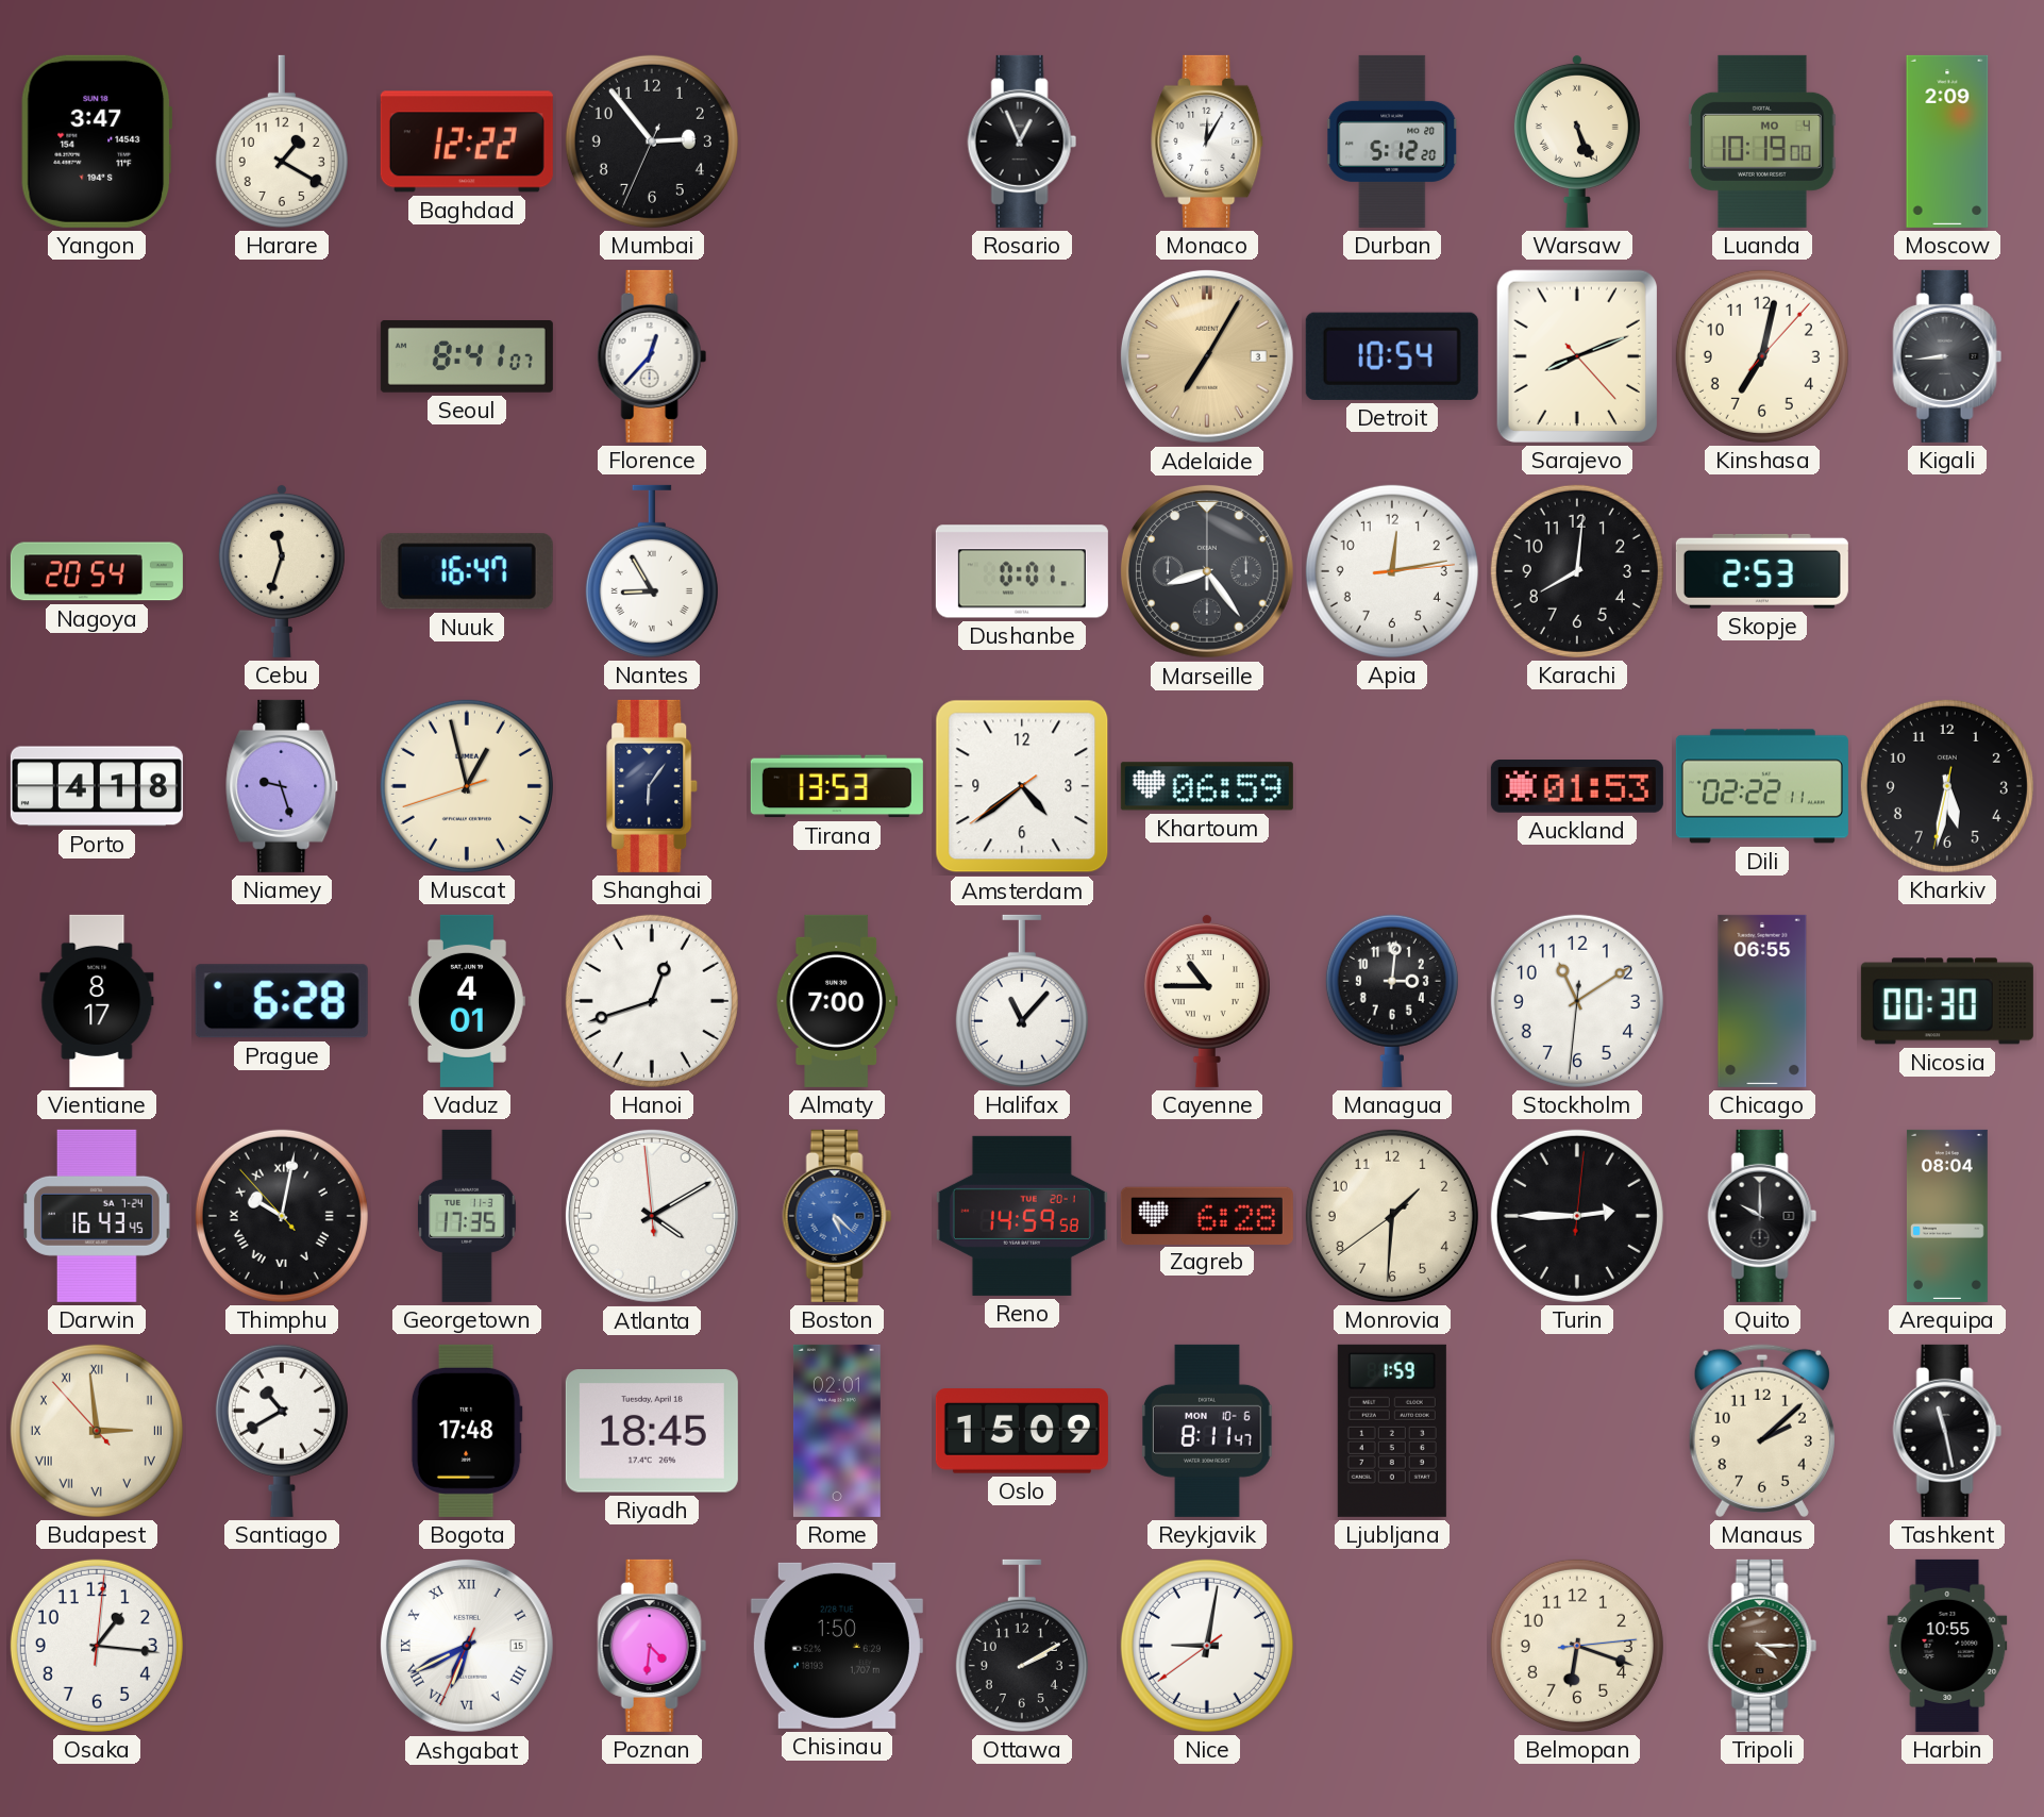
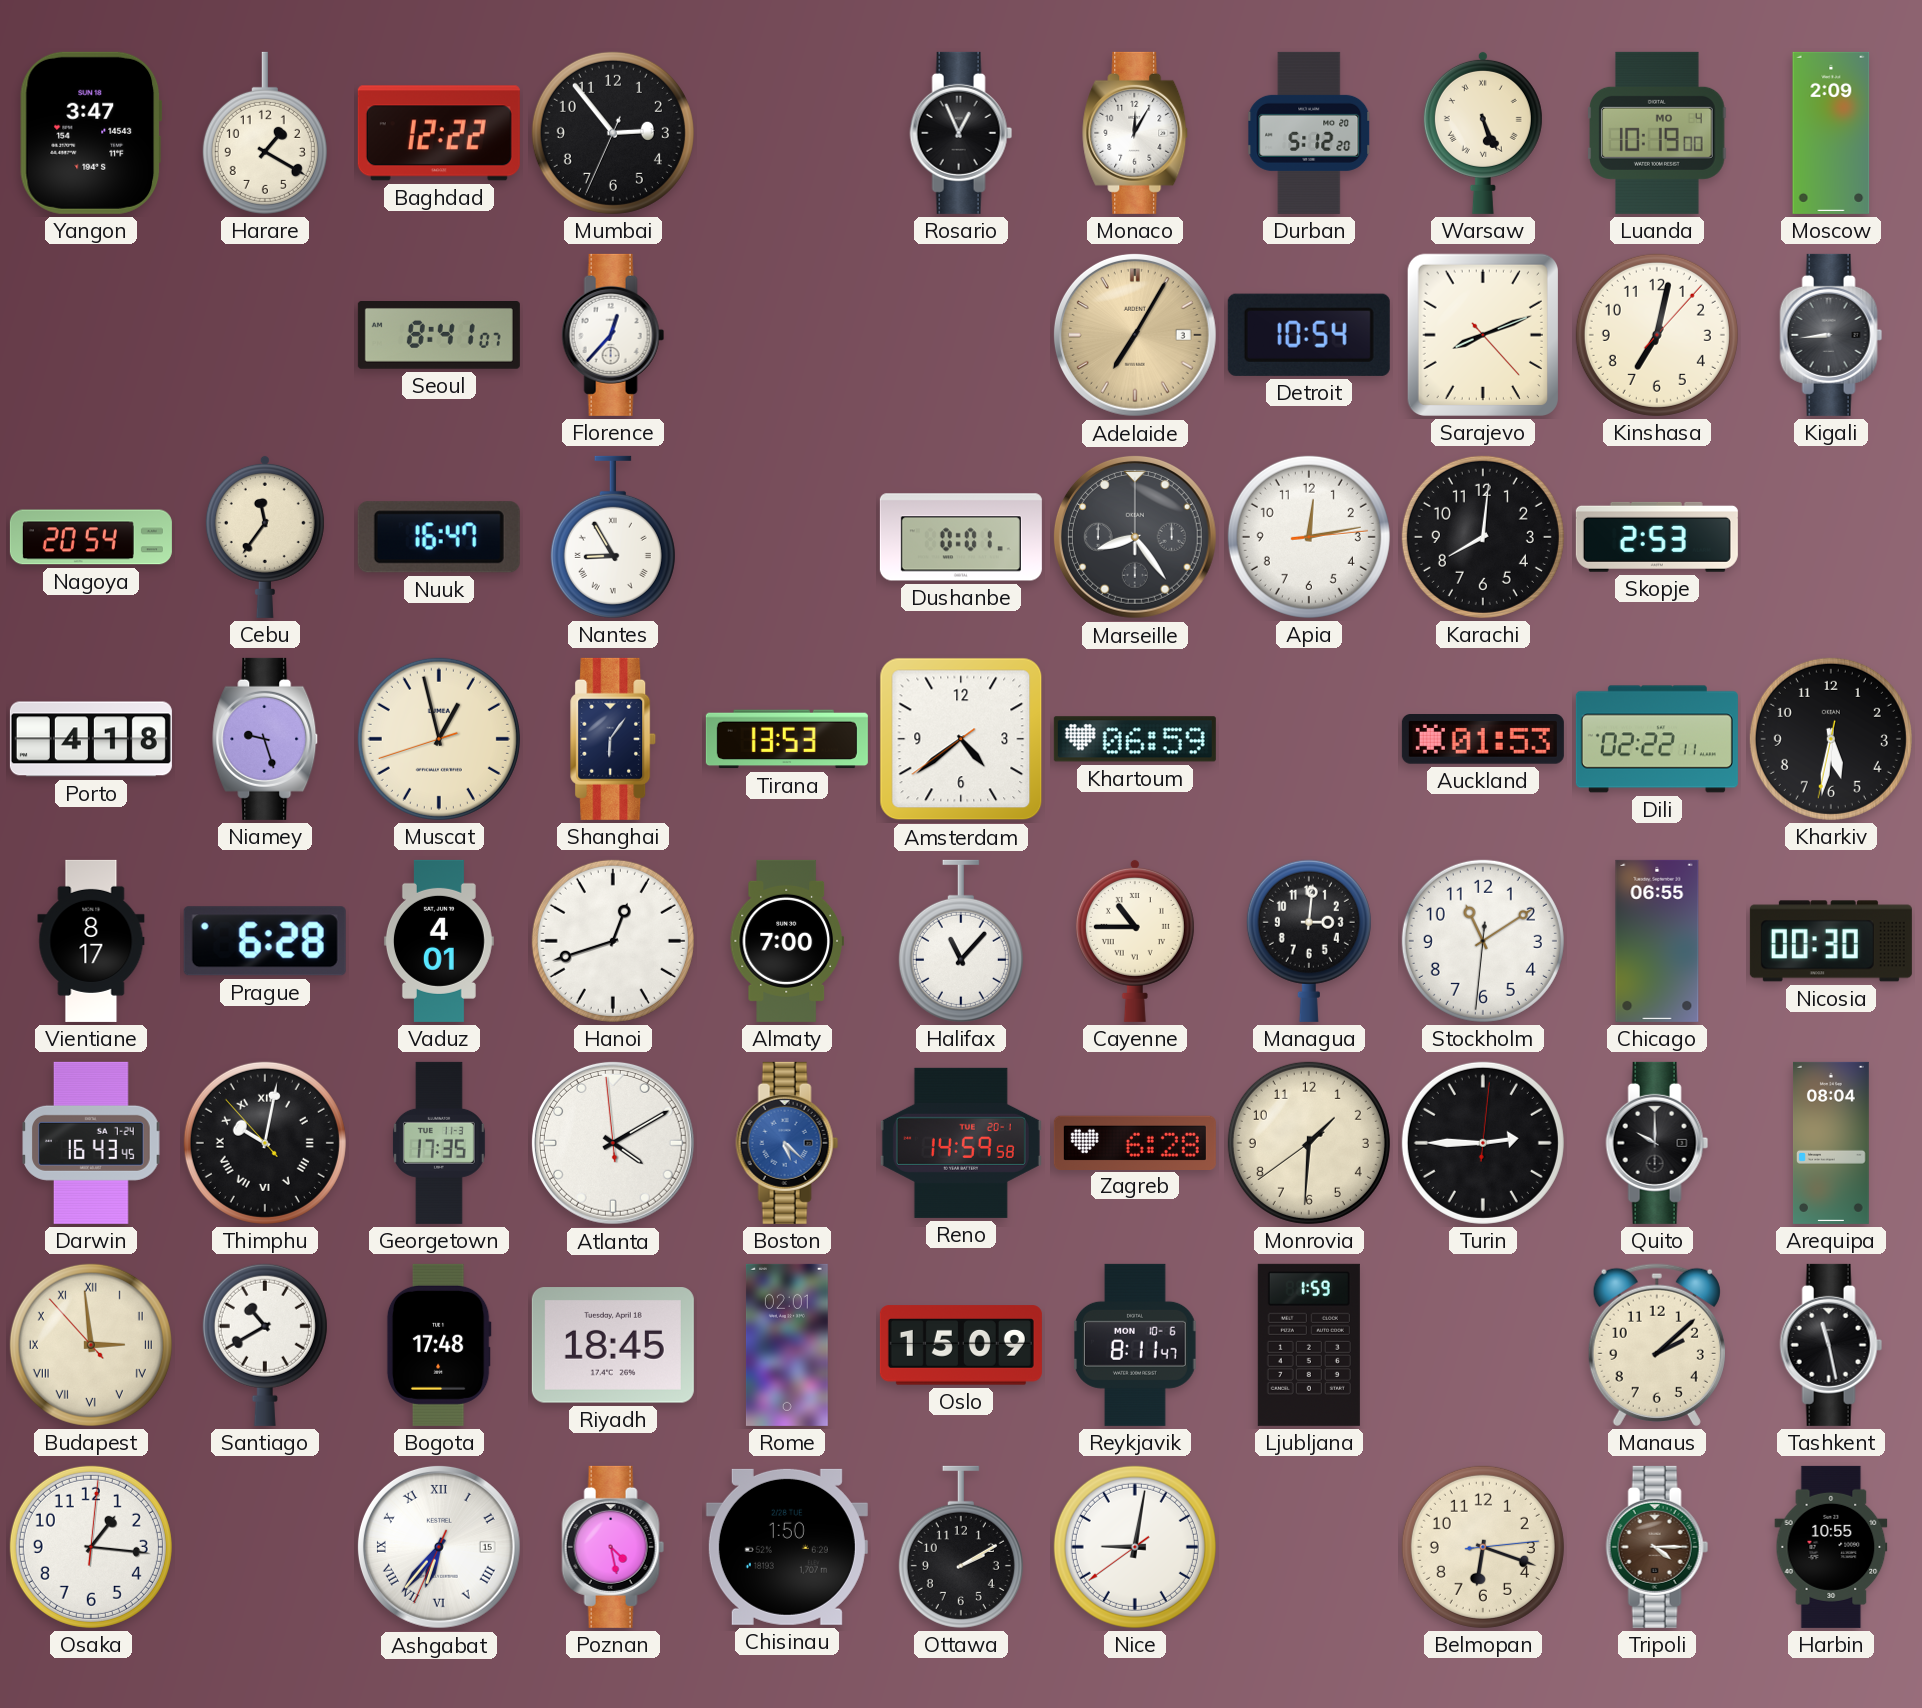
Cebu: 11:33 -> 11:36
Ashgabat: 6:40 -> 6:36
Poznan: 4:31 -> 4:28
